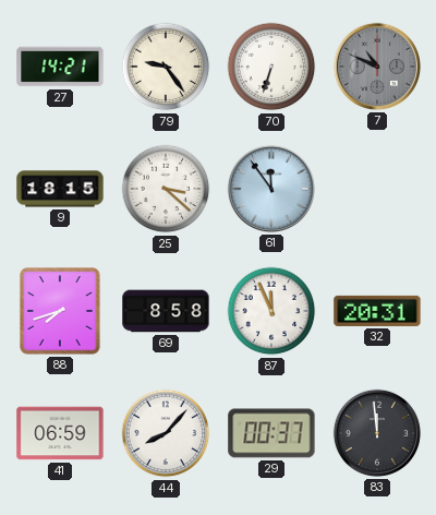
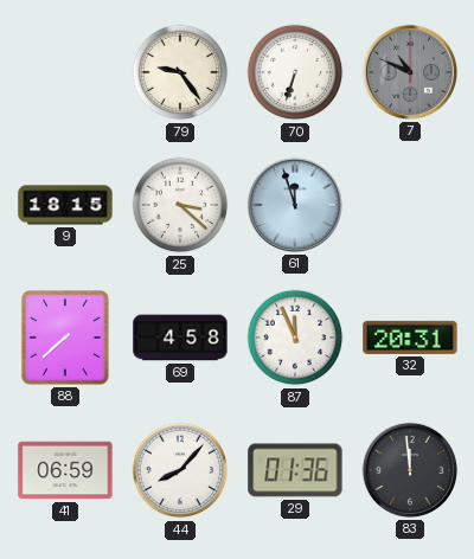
27: 14:21 -> none
61: 11:54 -> 11:57
88: 7:42 -> 7:38
69: 8:58 -> 4:58
29: 00:37 -> 01:36
